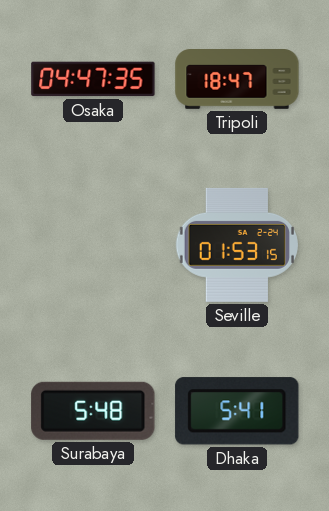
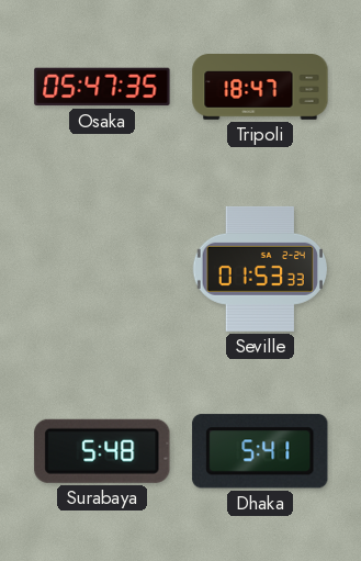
Osaka: 04:47 -> 05:47
Seville: 01:53:15 -> 01:53:33
